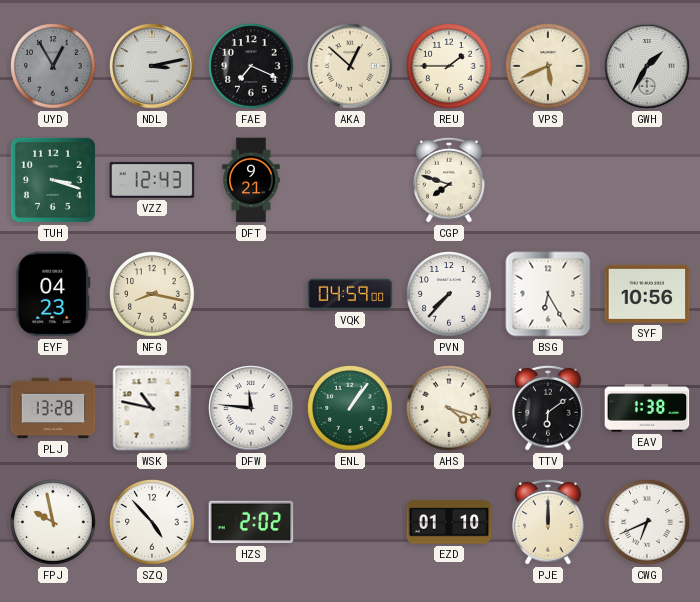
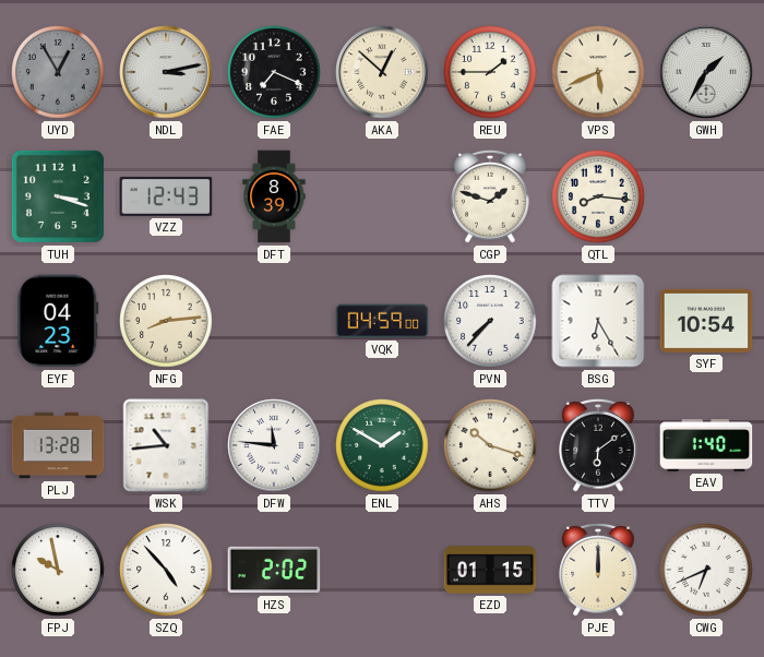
DFT: 9:21 -> 8:39
CGP: 7:48 -> 1:48
QTL: none -> 8:16
NFG: 8:17 -> 8:14
SYF: 10:56 -> 10:54
WSK: 10:47 -> 10:44
ENL: 1:06 -> 1:50
AHS: 4:18 -> 10:18
EAV: 1:38 -> 1:40
EZD: 01:10 -> 01:15
